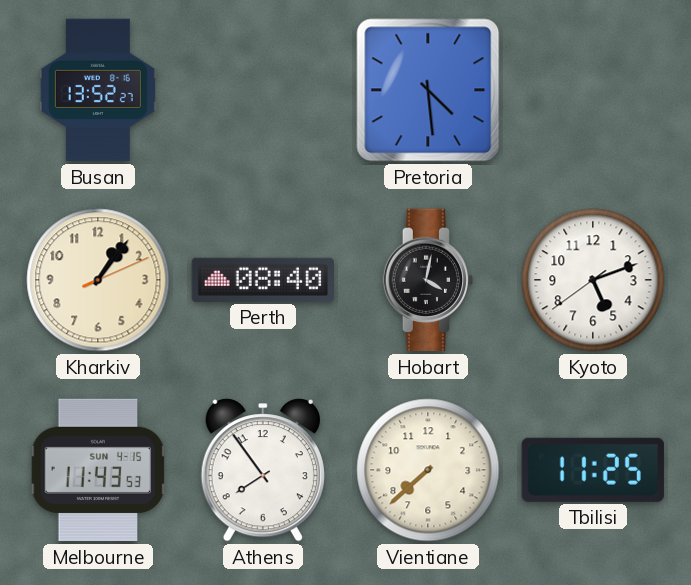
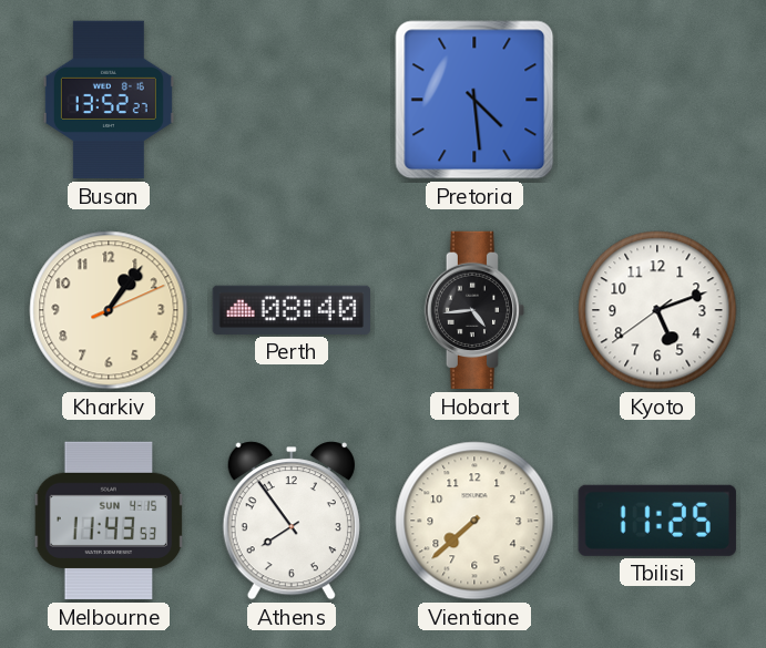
Hobart: 4:02 -> 4:44
